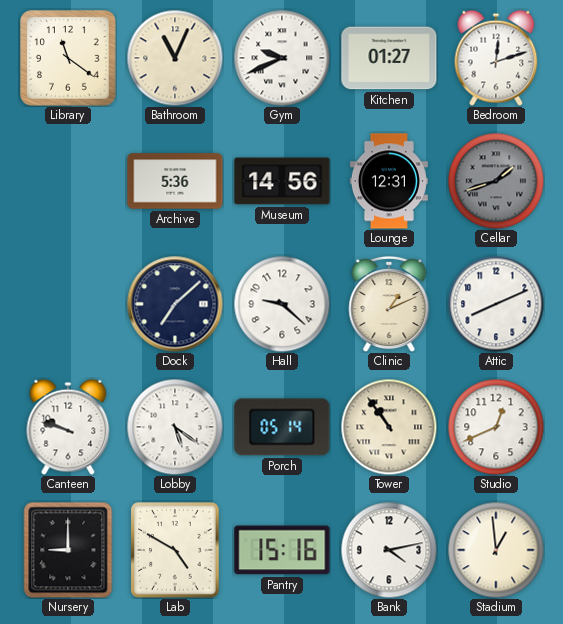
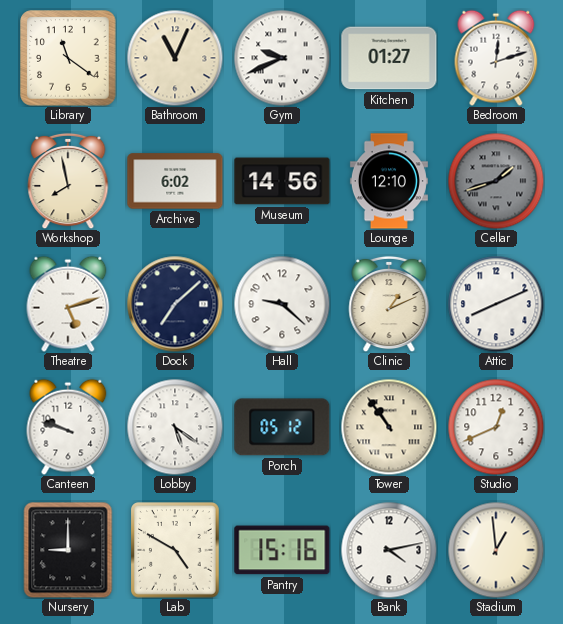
Workshop: none -> 7:58
Archive: 5:36 -> 6:02
Lounge: 12:31 -> 12:10
Theatre: none -> 5:12
Porch: 05:14 -> 05:12
